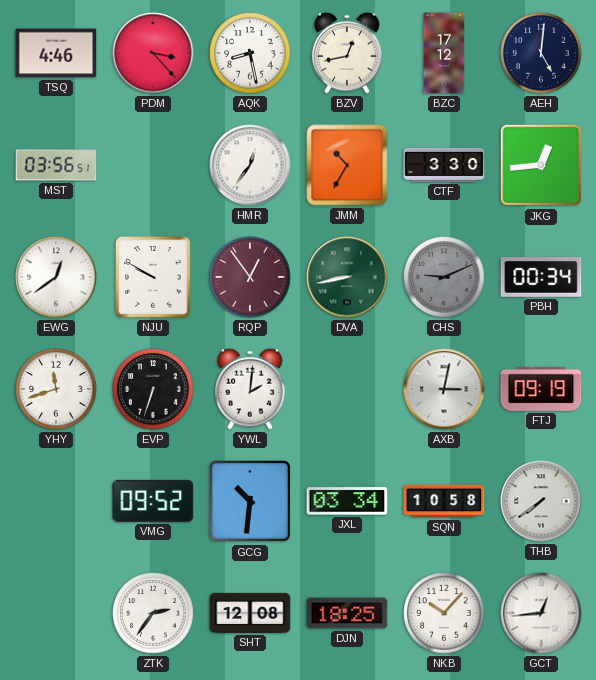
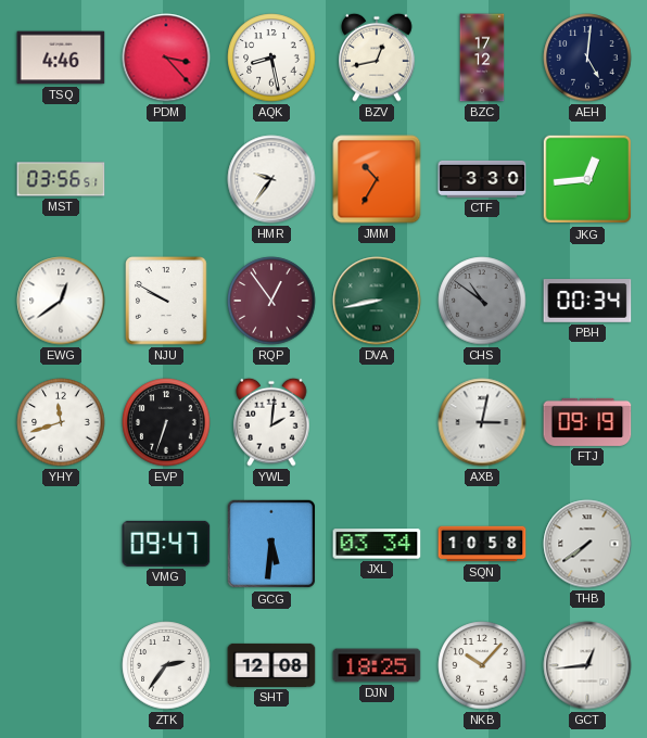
HMR: 12:36 -> 9:36
CHS: 9:11 -> 10:51
VMG: 09:52 -> 09:47
GCG: 10:31 -> 5:31
